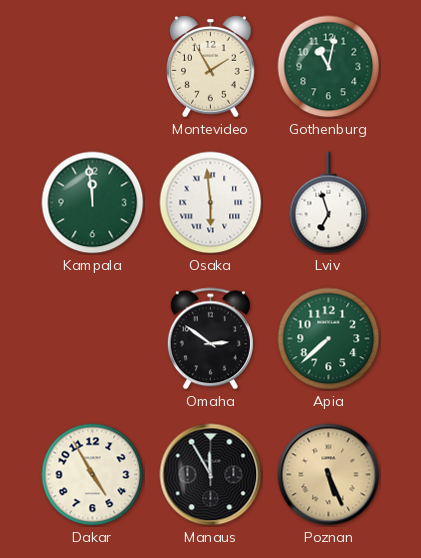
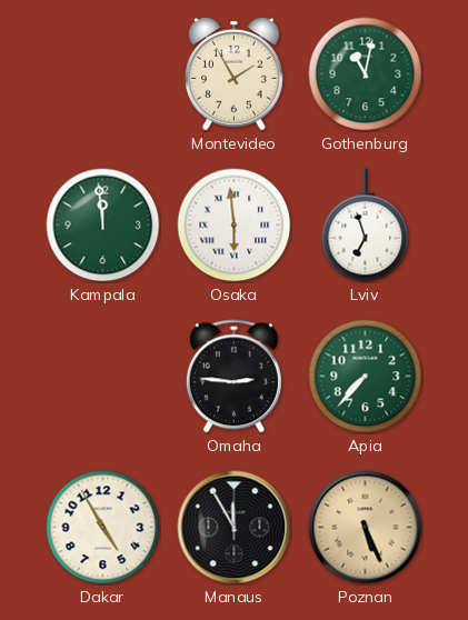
Omaha: 2:51 -> 2:46
Apia: 7:38 -> 7:37
